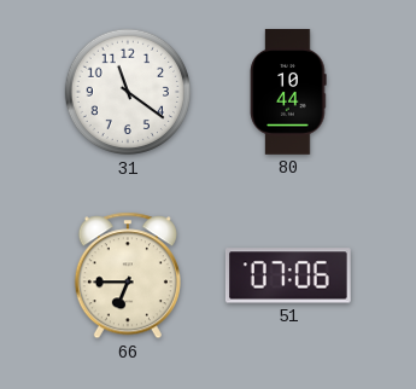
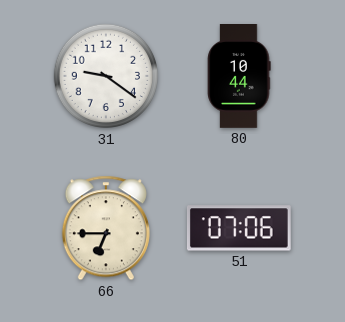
31: 11:21 -> 9:21
